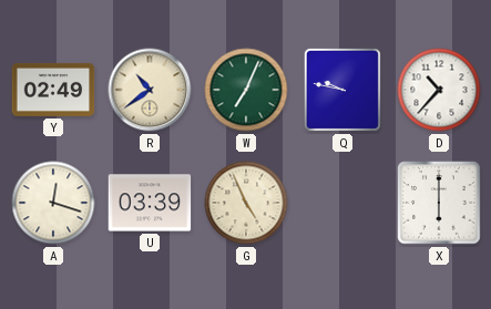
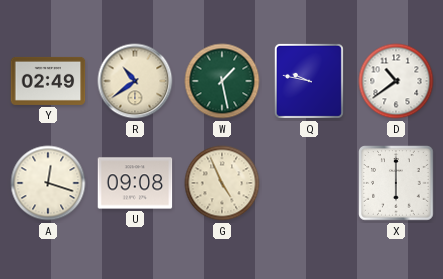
W: 7:04 -> 1:28
D: 10:37 -> 10:39
U: 03:39 -> 09:08
